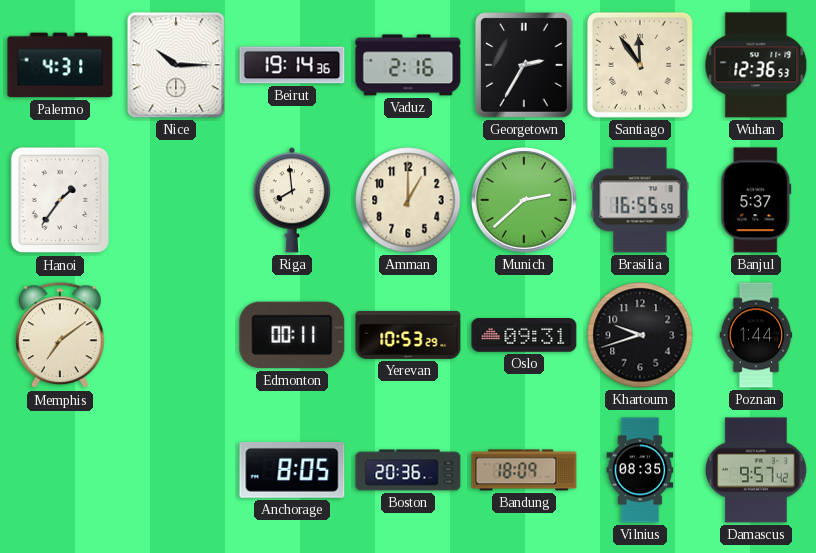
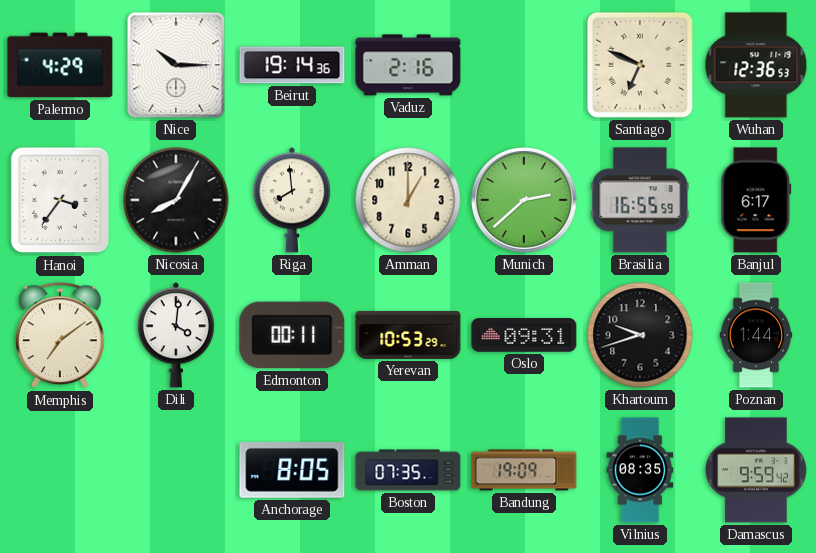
Palermo: 4:31 -> 4:29
Georgetown: 2:35 -> none
Santiago: 11:54 -> 6:49
Hanoi: 1:36 -> 3:36
Nicosia: none -> 8:05
Banjul: 5:37 -> 6:17
Dili: none -> 4:01
Boston: 20:36 -> 07:35
Bandung: 18:09 -> 19:09
Damascus: 9:57 -> 9:59
